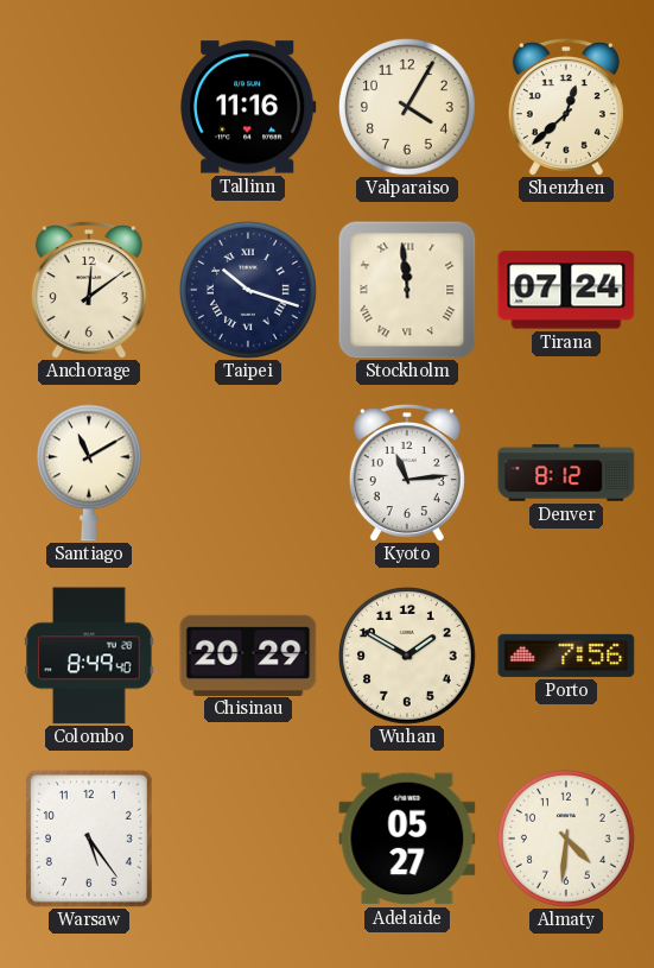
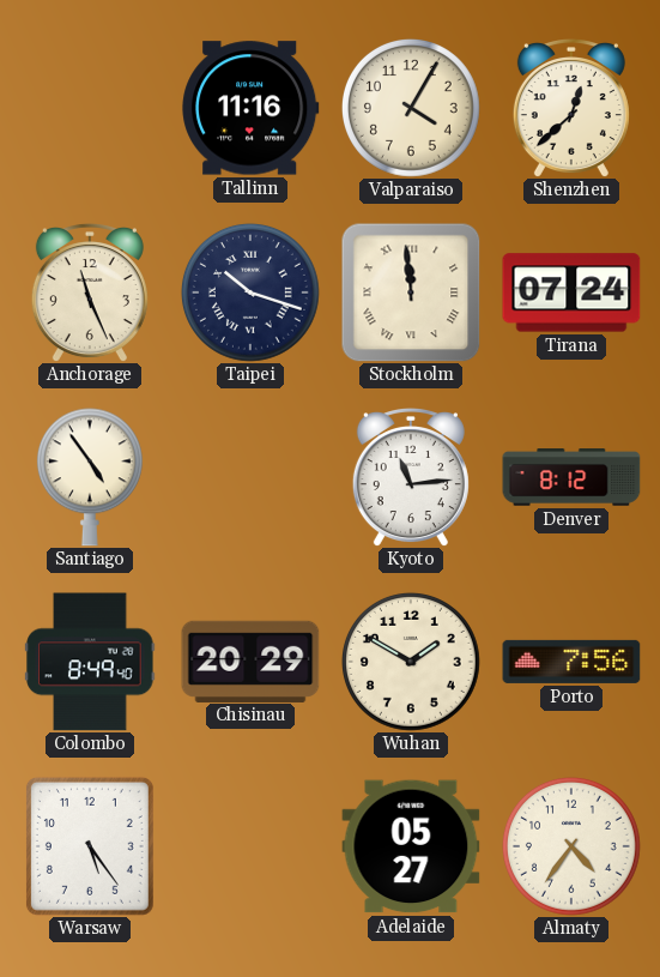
Anchorage: 12:09 -> 11:26
Santiago: 11:10 -> 4:54
Almaty: 4:31 -> 4:36
